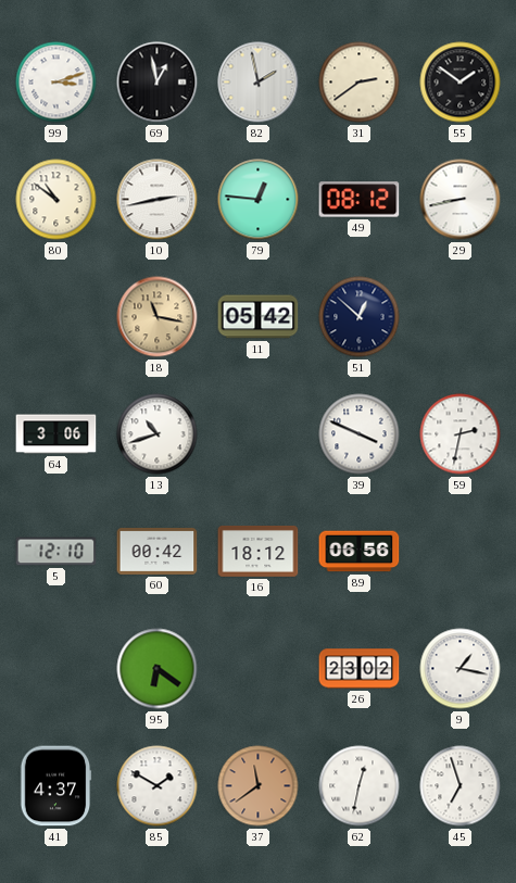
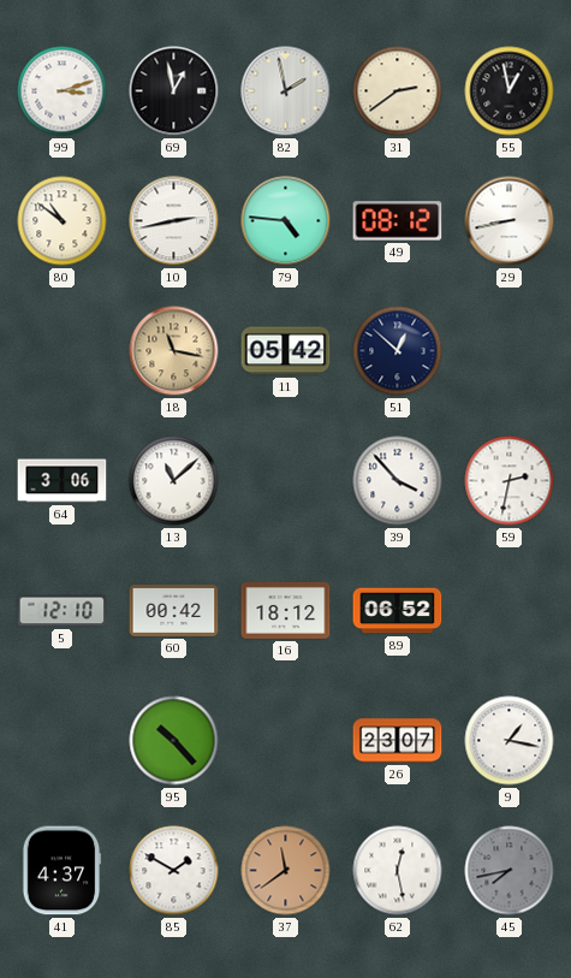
55: 1:51 -> 12:58
79: 12:46 -> 4:46
13: 10:42 -> 11:08
39: 3:49 -> 3:53
89: 06:56 -> 06:52
95: 6:21 -> 10:23
26: 23:02 -> 23:07
62: 12:32 -> 12:28
45: 6:57 -> 7:43
45 dial: white -> grey
